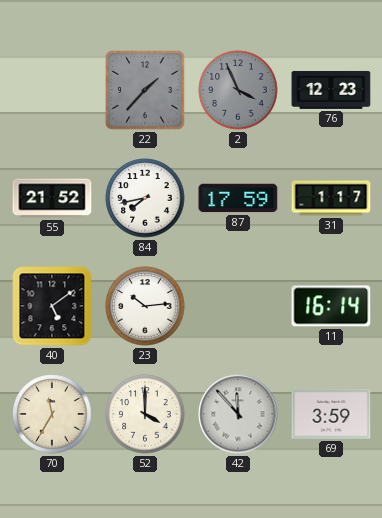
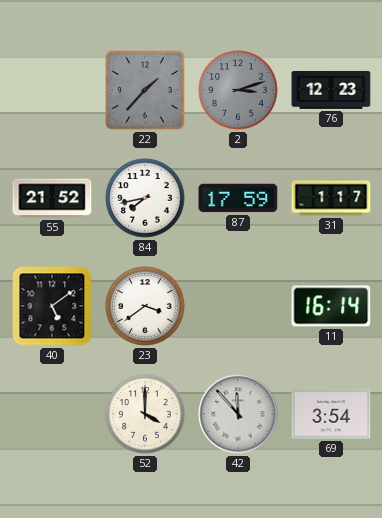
2: 3:56 -> 3:12
23: 10:14 -> 3:39
70: 11:35 -> none
69: 3:59 -> 3:54
